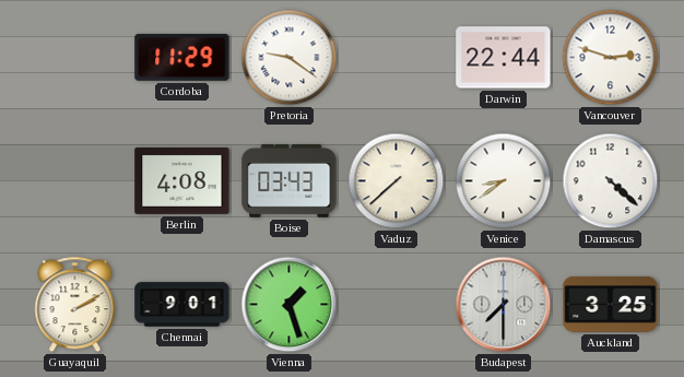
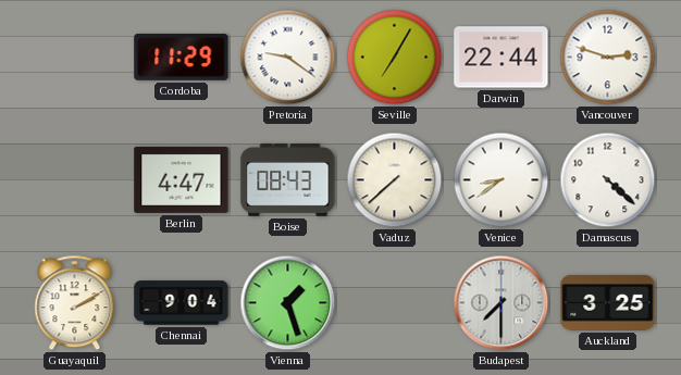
Seville: none -> 7:05
Berlin: 4:08 -> 4:47
Boise: 03:43 -> 08:43
Chennai: 9:01 -> 9:04
